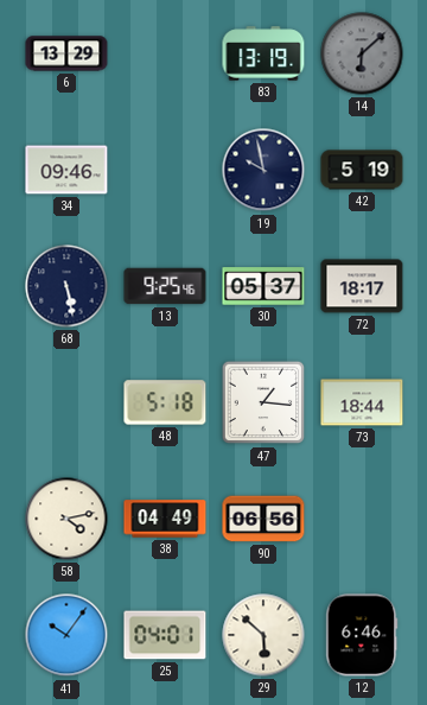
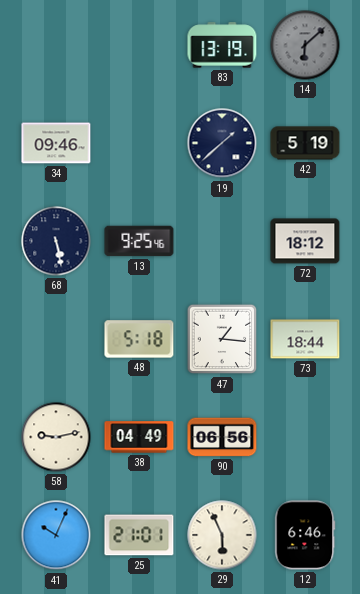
6: 13:29 -> none
19: 9:58 -> 1:38
30: 05:37 -> none
72: 18:17 -> 18:12
58: 4:13 -> 9:13
41: 10:06 -> 10:04
25: 04:01 -> 21:01
29: 5:52 -> 5:56
